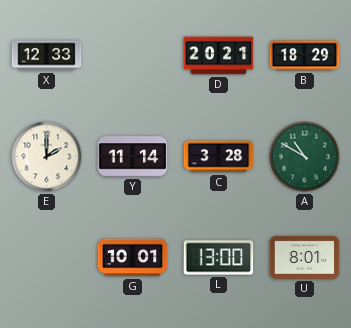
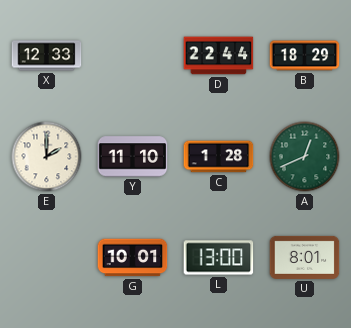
D: 20:21 -> 22:44
Y: 11:14 -> 11:10
C: 3:28 -> 1:28
A: 10:50 -> 12:41
